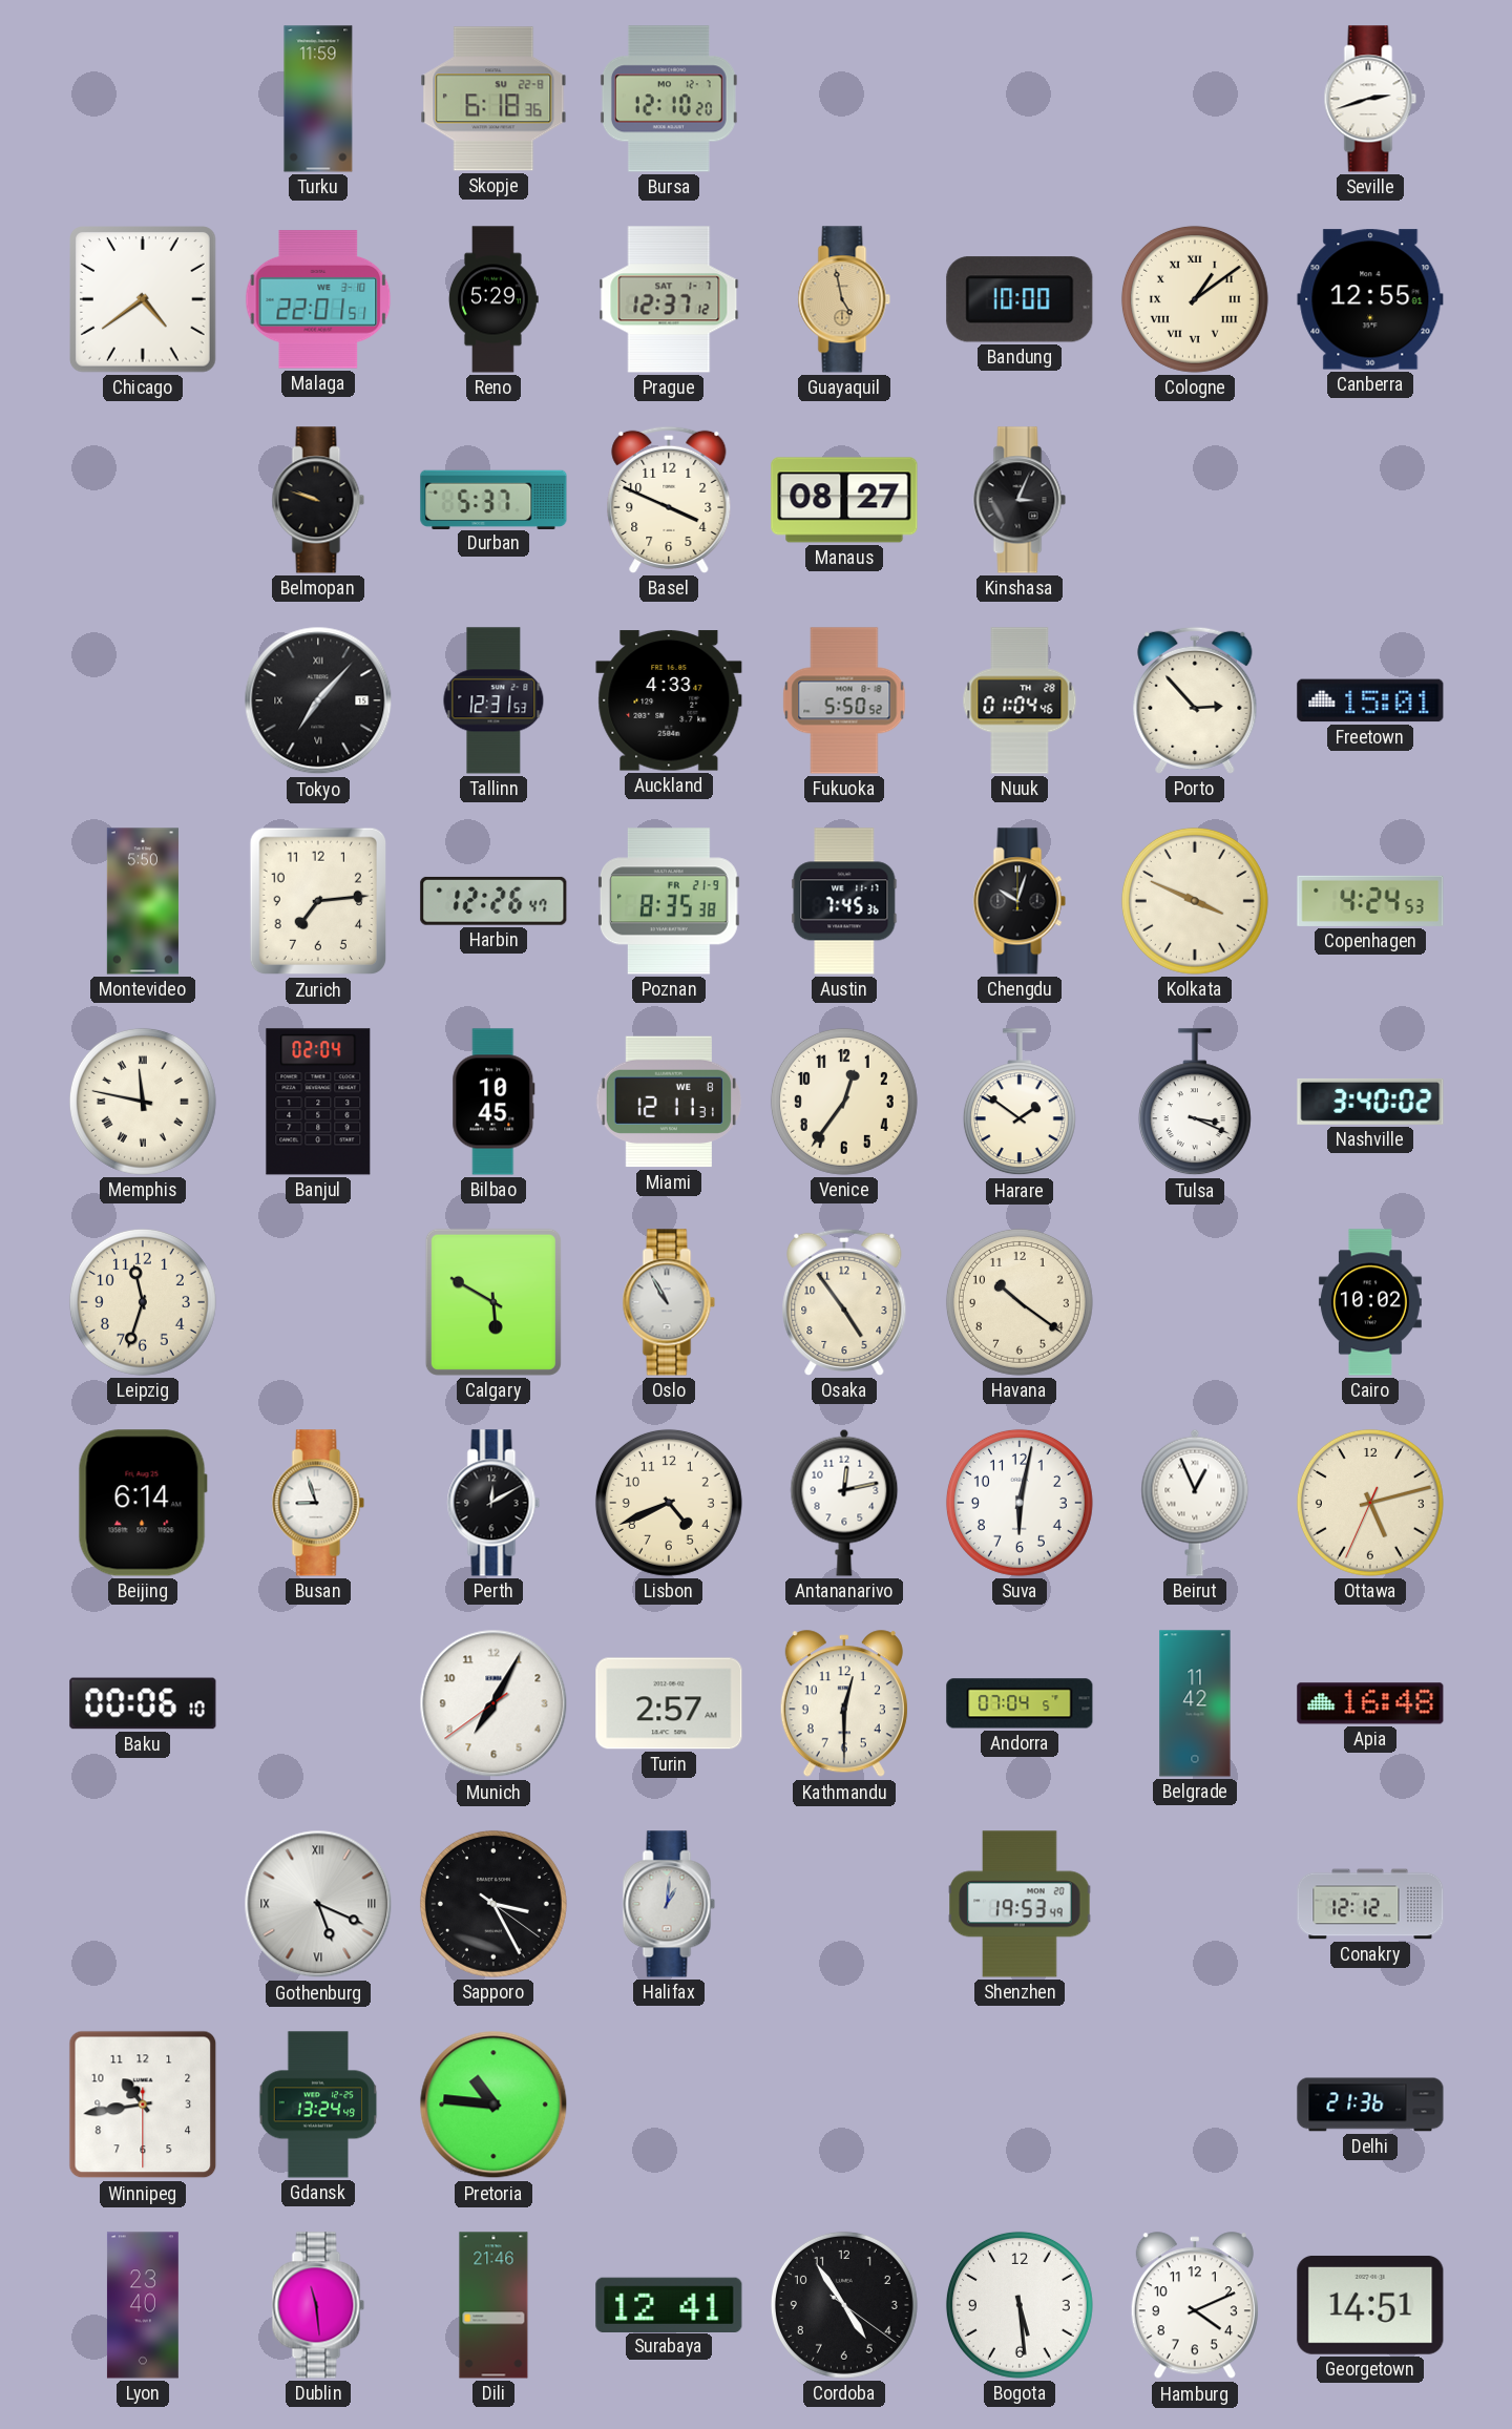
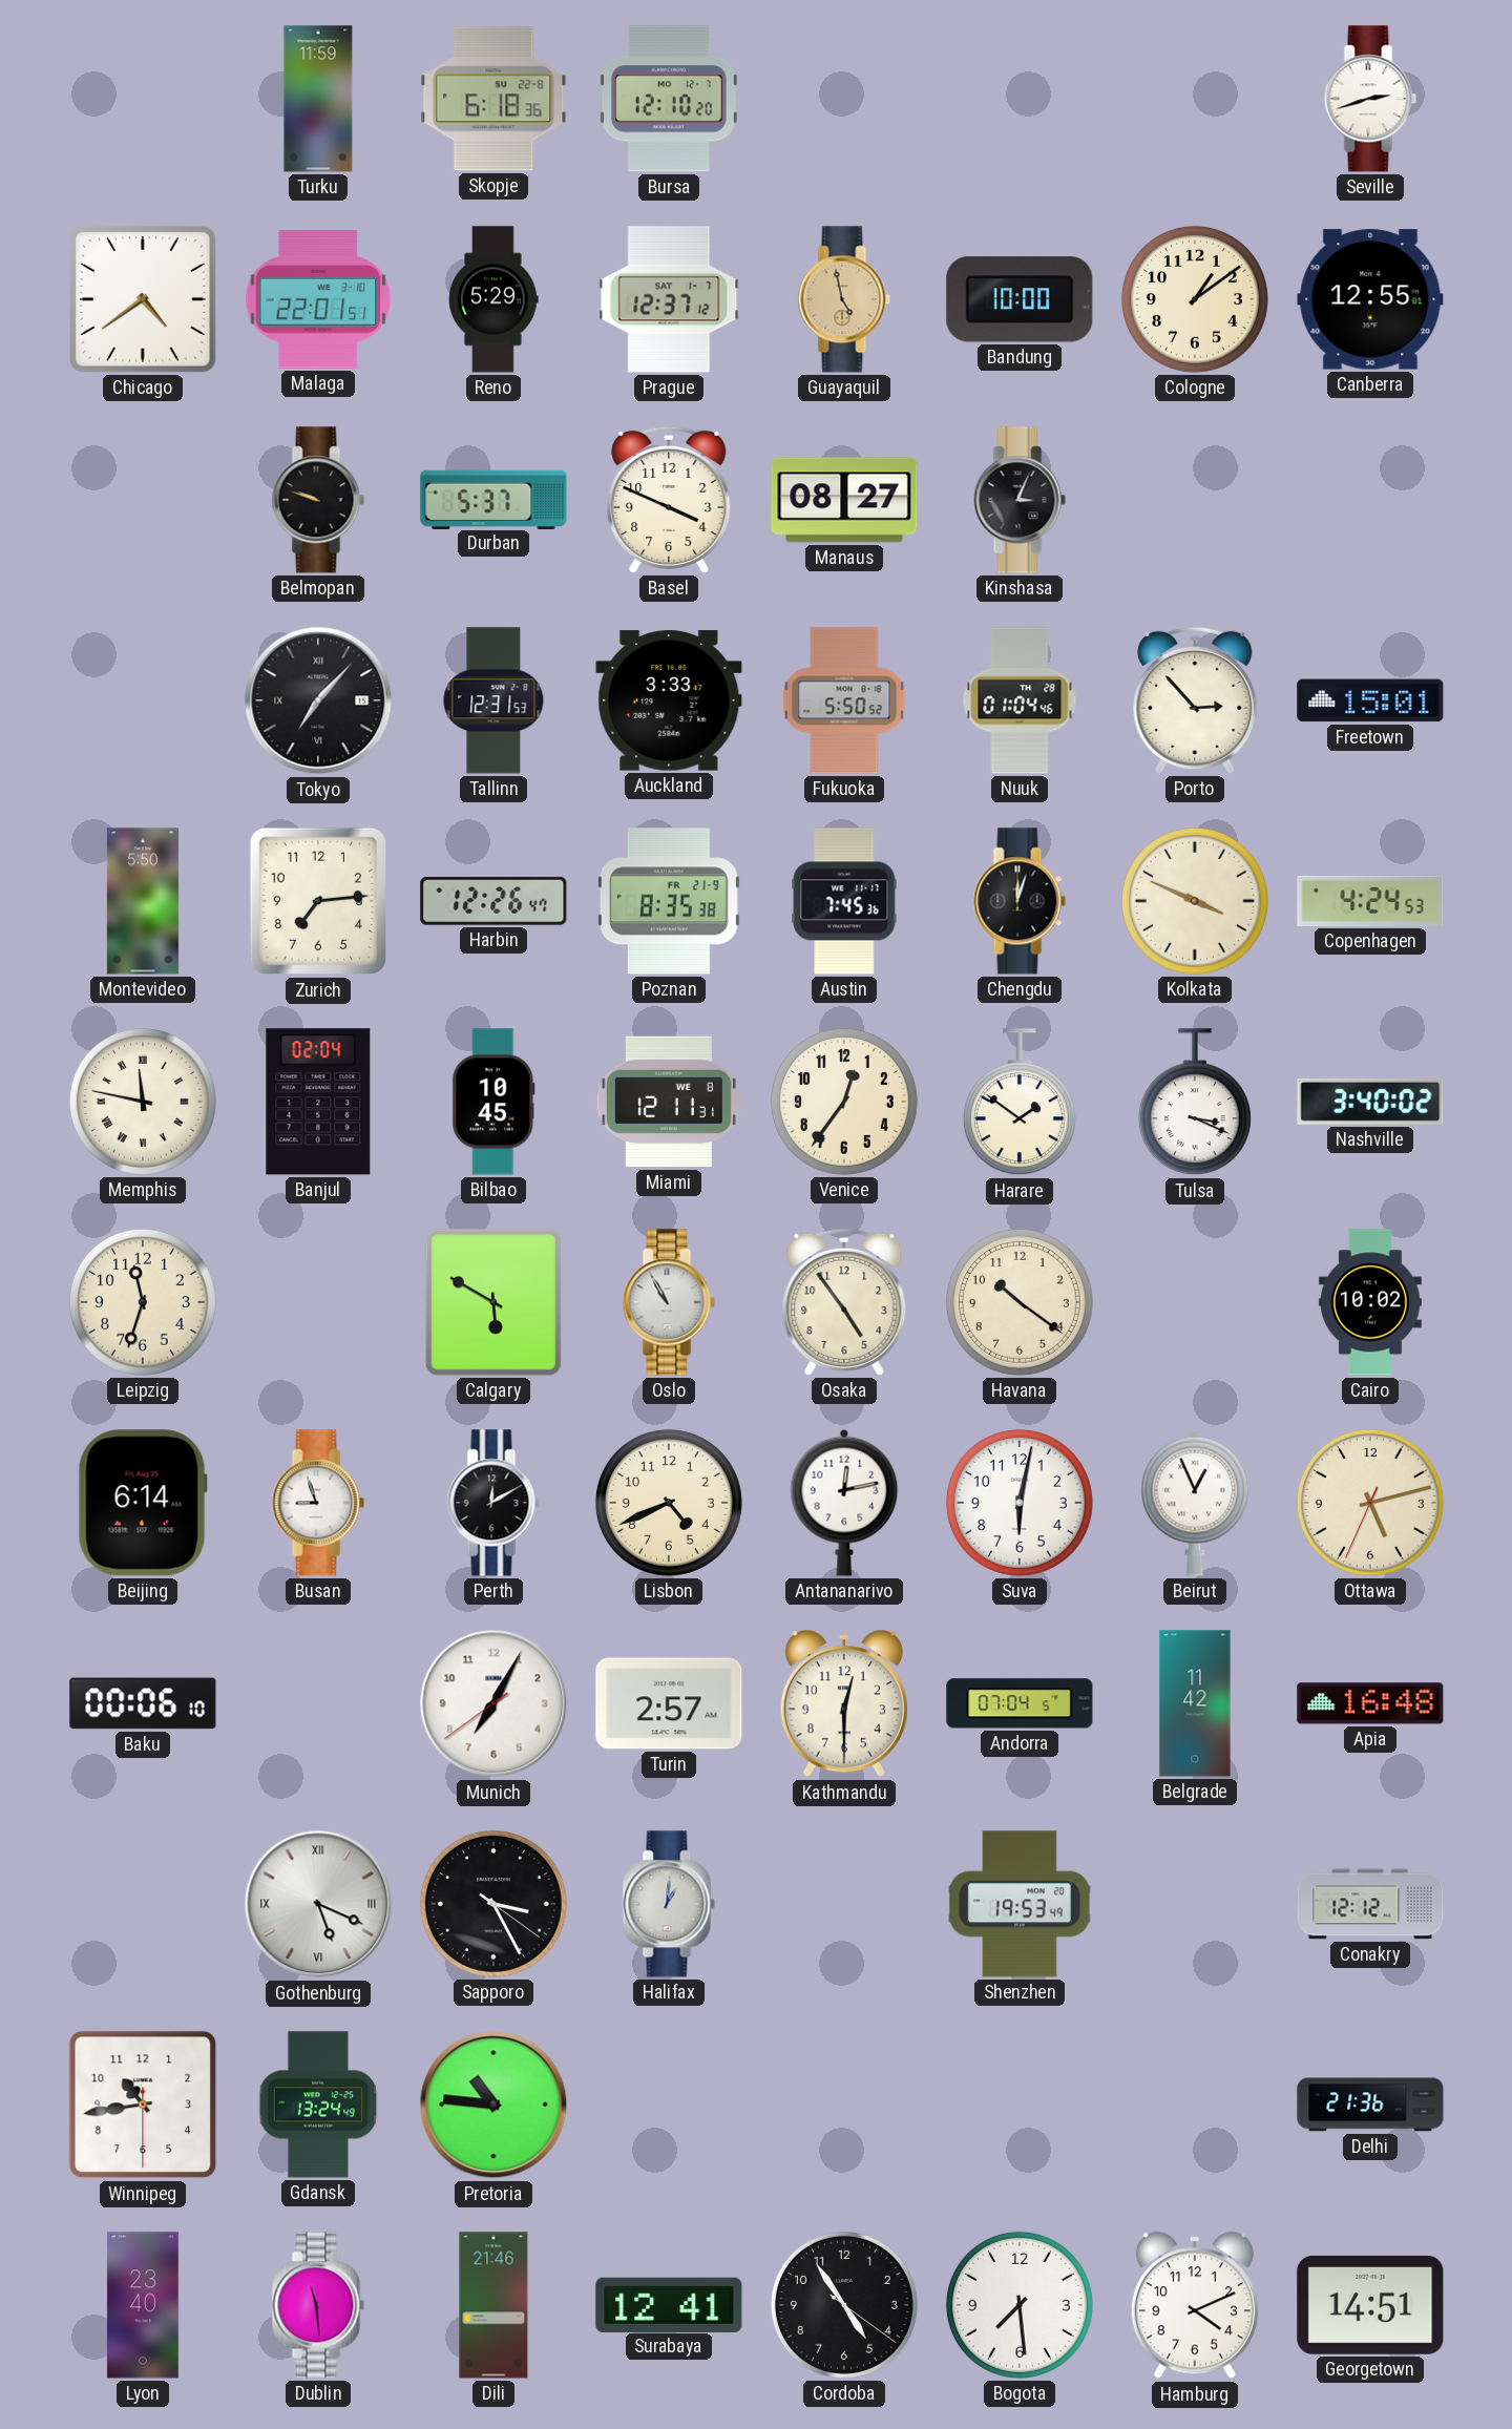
Cologne numerals: Roman -> Arabic
Auckland: 4:33 -> 3:33
Chengdu: 10:03 -> 12:03
Bogota: 5:29 -> 7:29
